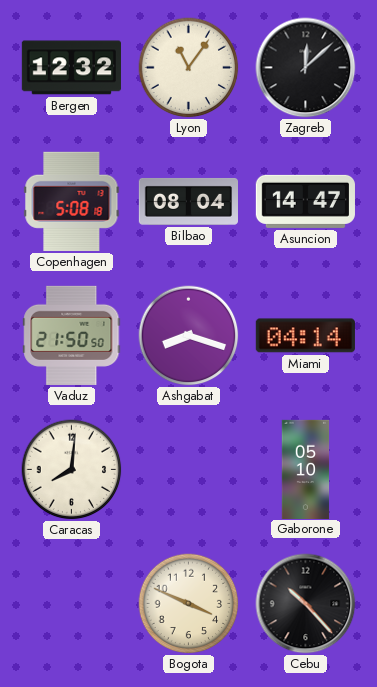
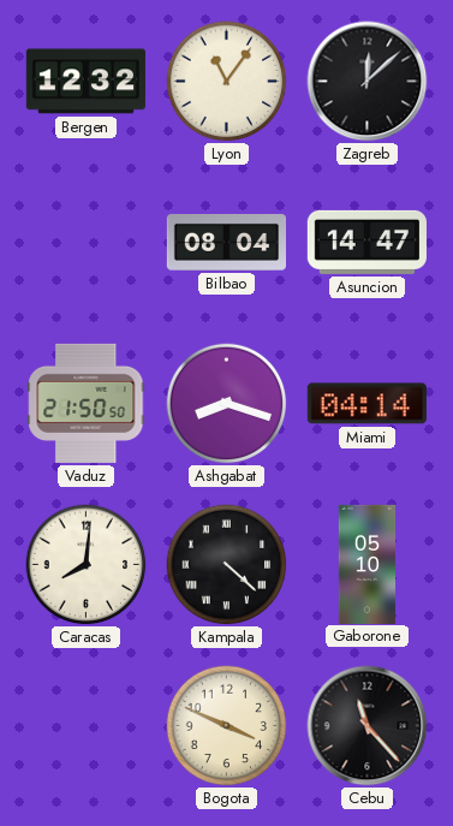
Copenhagen: 5:08 -> none
Kampala: none -> 4:22
Cebu: 10:23 -> 11:23
